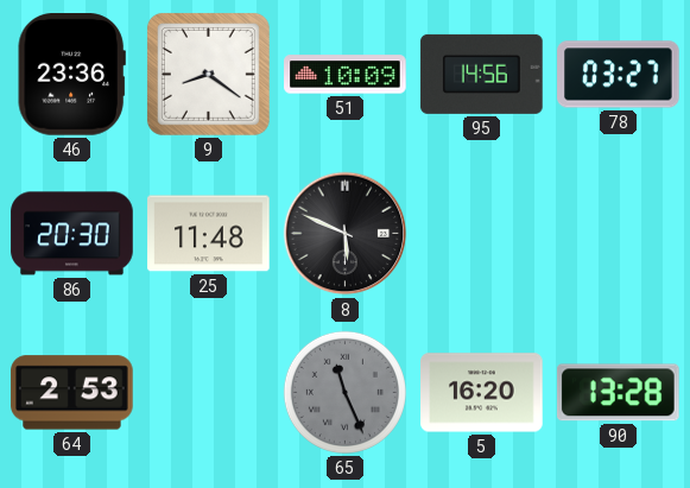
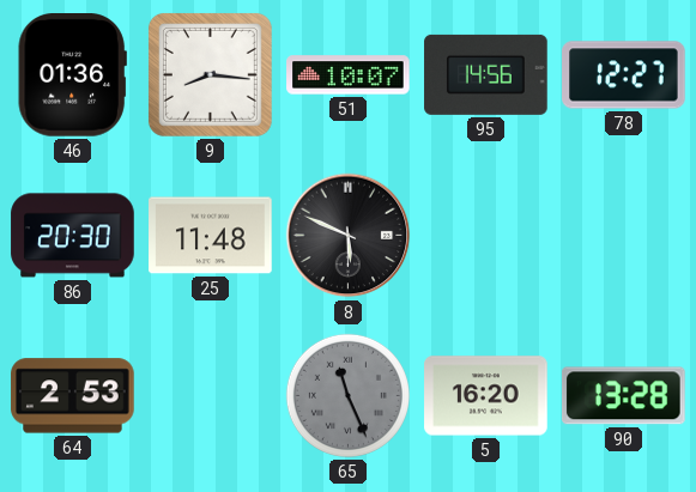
46: 23:36 -> 01:36
9: 8:21 -> 8:16
51: 10:09 -> 10:07
78: 03:27 -> 12:27
